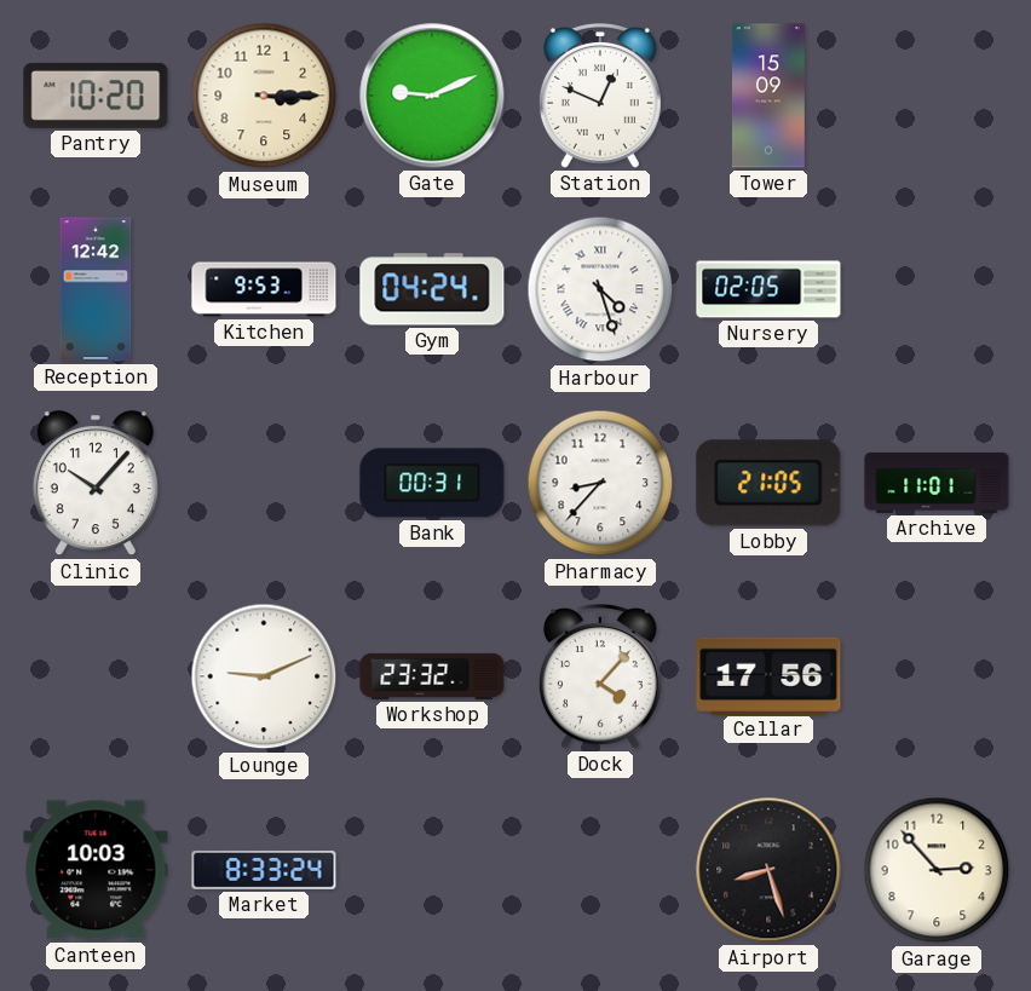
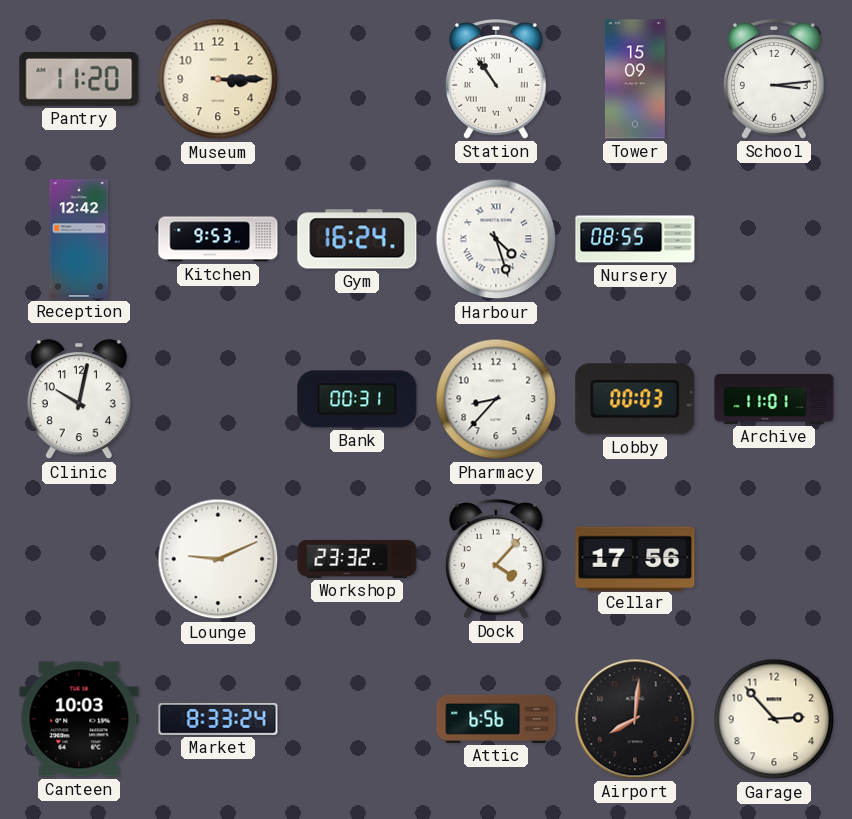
Pantry: 10:20 -> 11:20
Gate: 9:11 -> none
Station: 12:49 -> 10:54
School: none -> 3:14
Gym: 04:24 -> 16:24
Nursery: 02:05 -> 08:55
Clinic: 10:07 -> 10:02
Lobby: 21:05 -> 00:03
Attic: none -> 6:56
Airport: 8:27 -> 8:01
